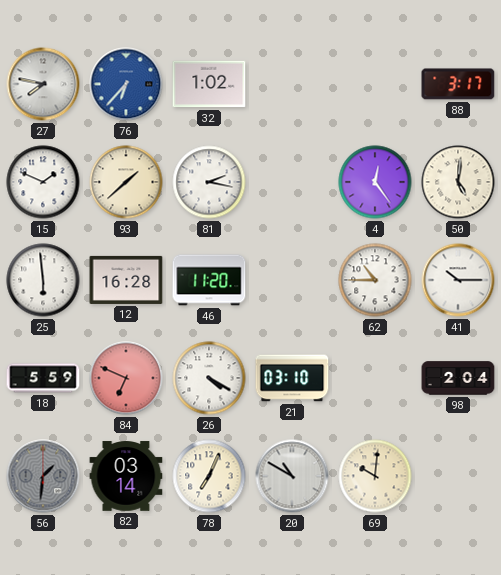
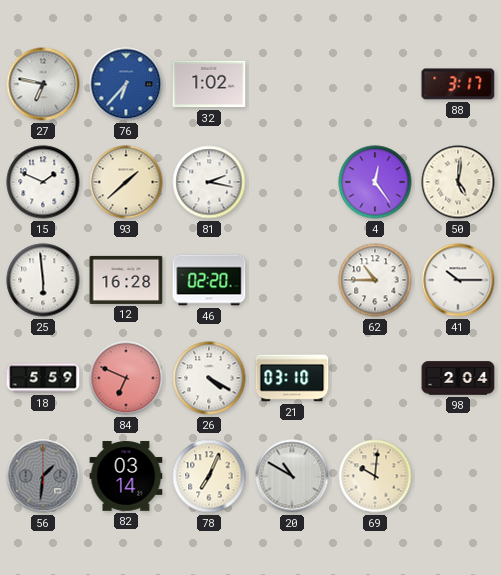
27: 7:47 -> 6:47
46: 11:20 -> 02:20
